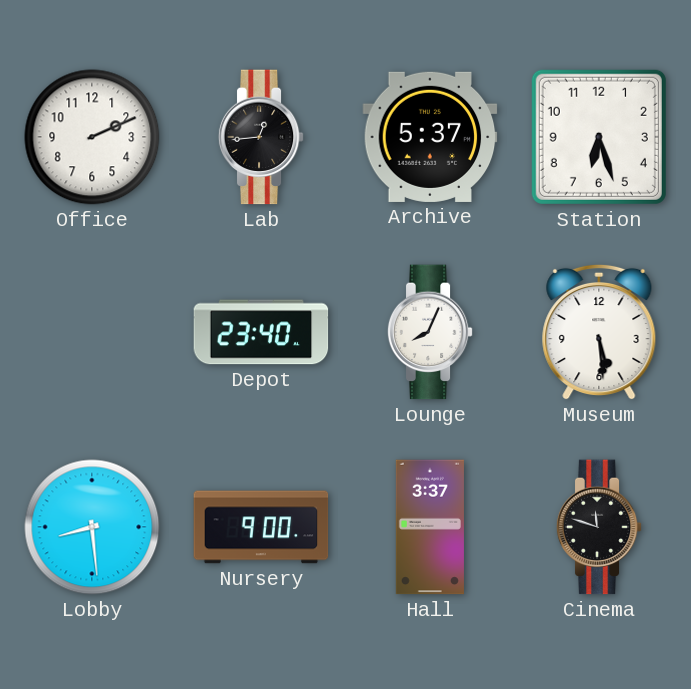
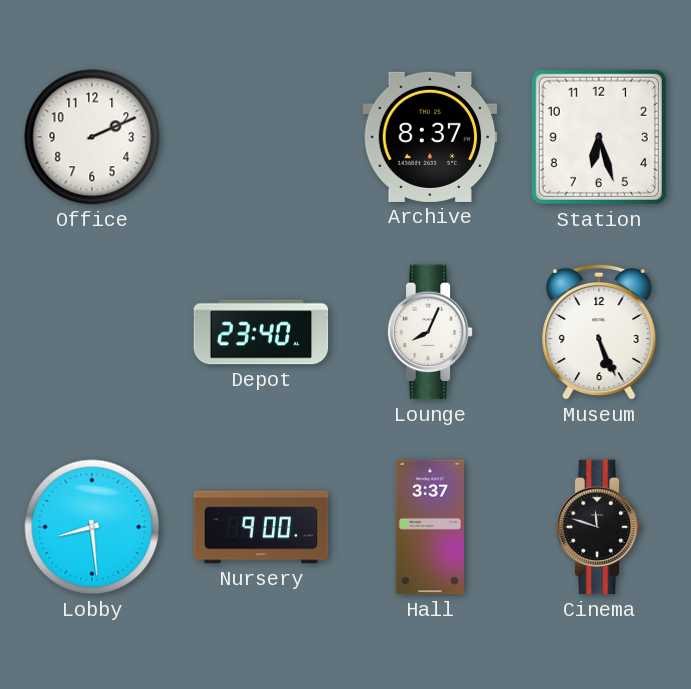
Lab: 12:44 -> none
Archive: 5:37 -> 8:37
Museum: 5:29 -> 5:26
